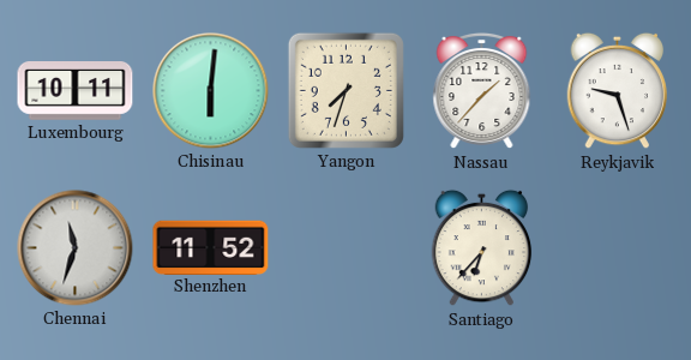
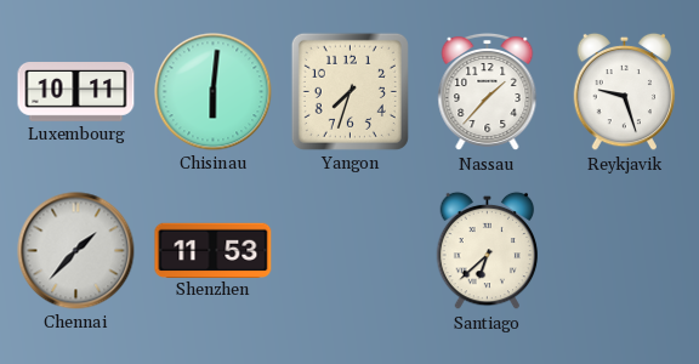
Chennai: 11:33 -> 1:37
Shenzhen: 11:52 -> 11:53
Santiago: 6:37 -> 6:38
